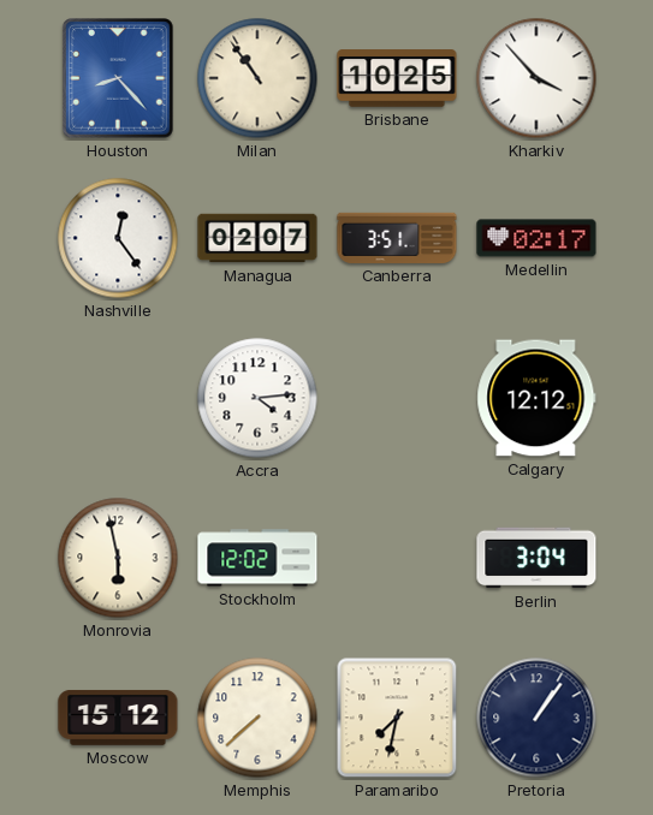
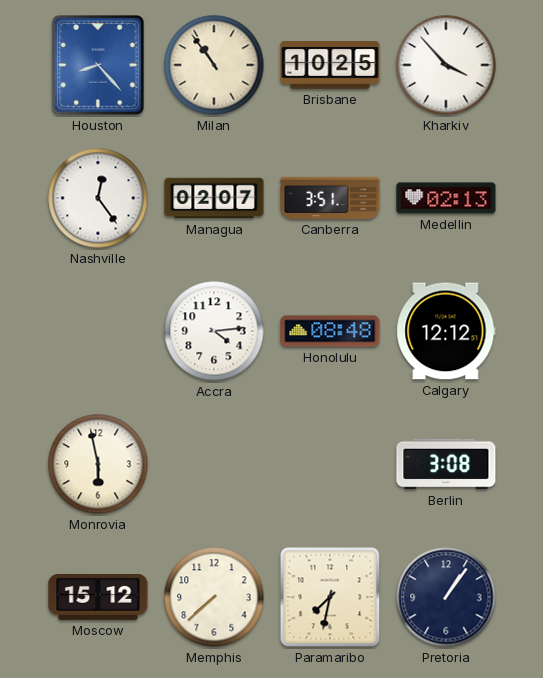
Medellin: 02:17 -> 02:13
Honolulu: none -> 08:48
Stockholm: 12:02 -> none
Berlin: 3:04 -> 3:08
